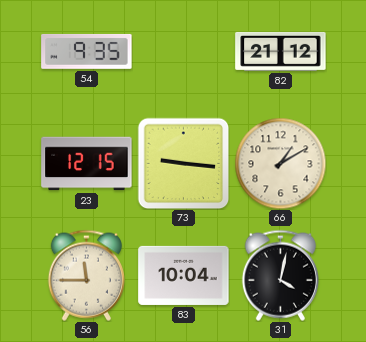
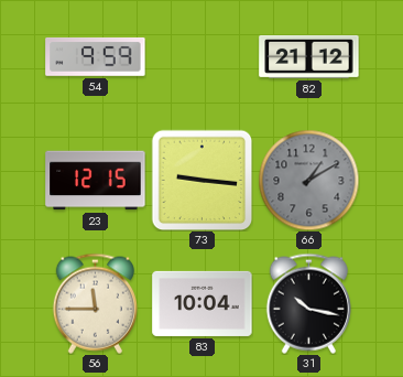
54: 9:35 -> 9:59
66 dial: cream -> grey
31: 4:02 -> 10:17
